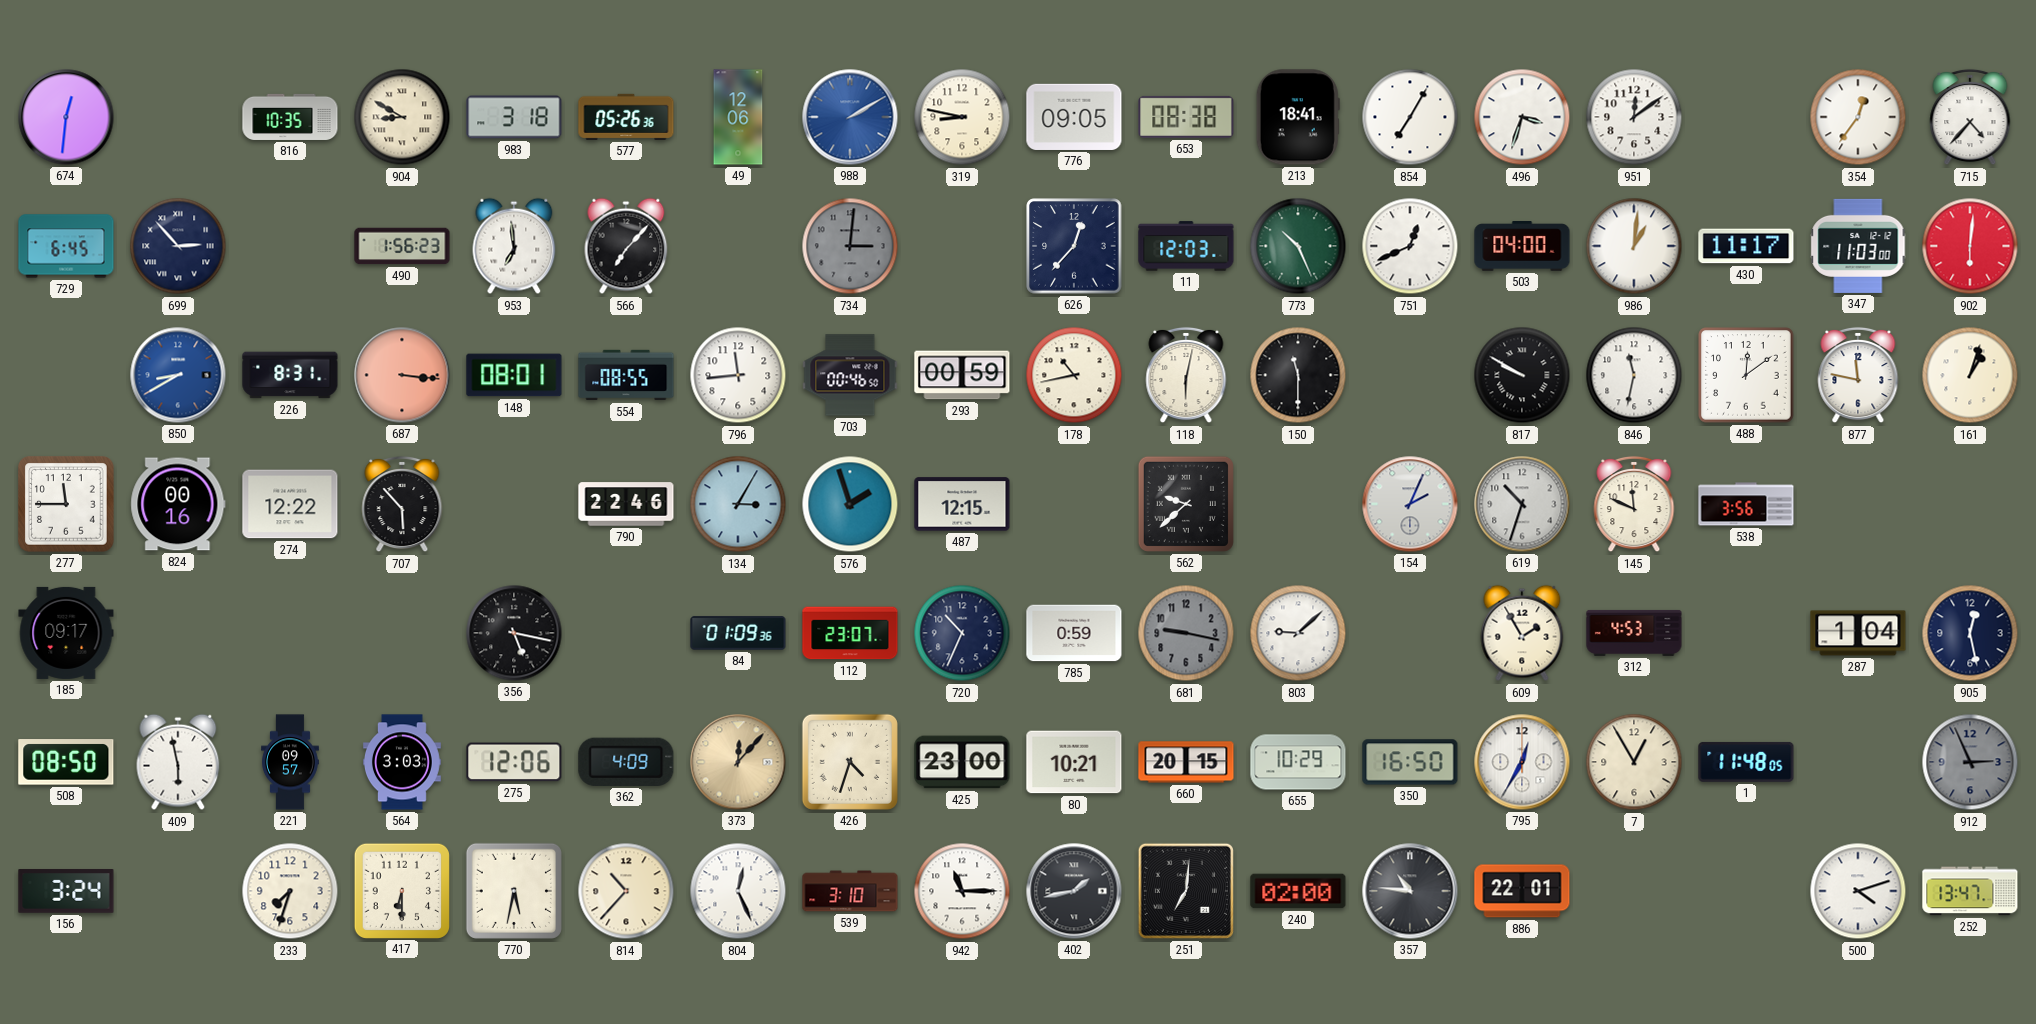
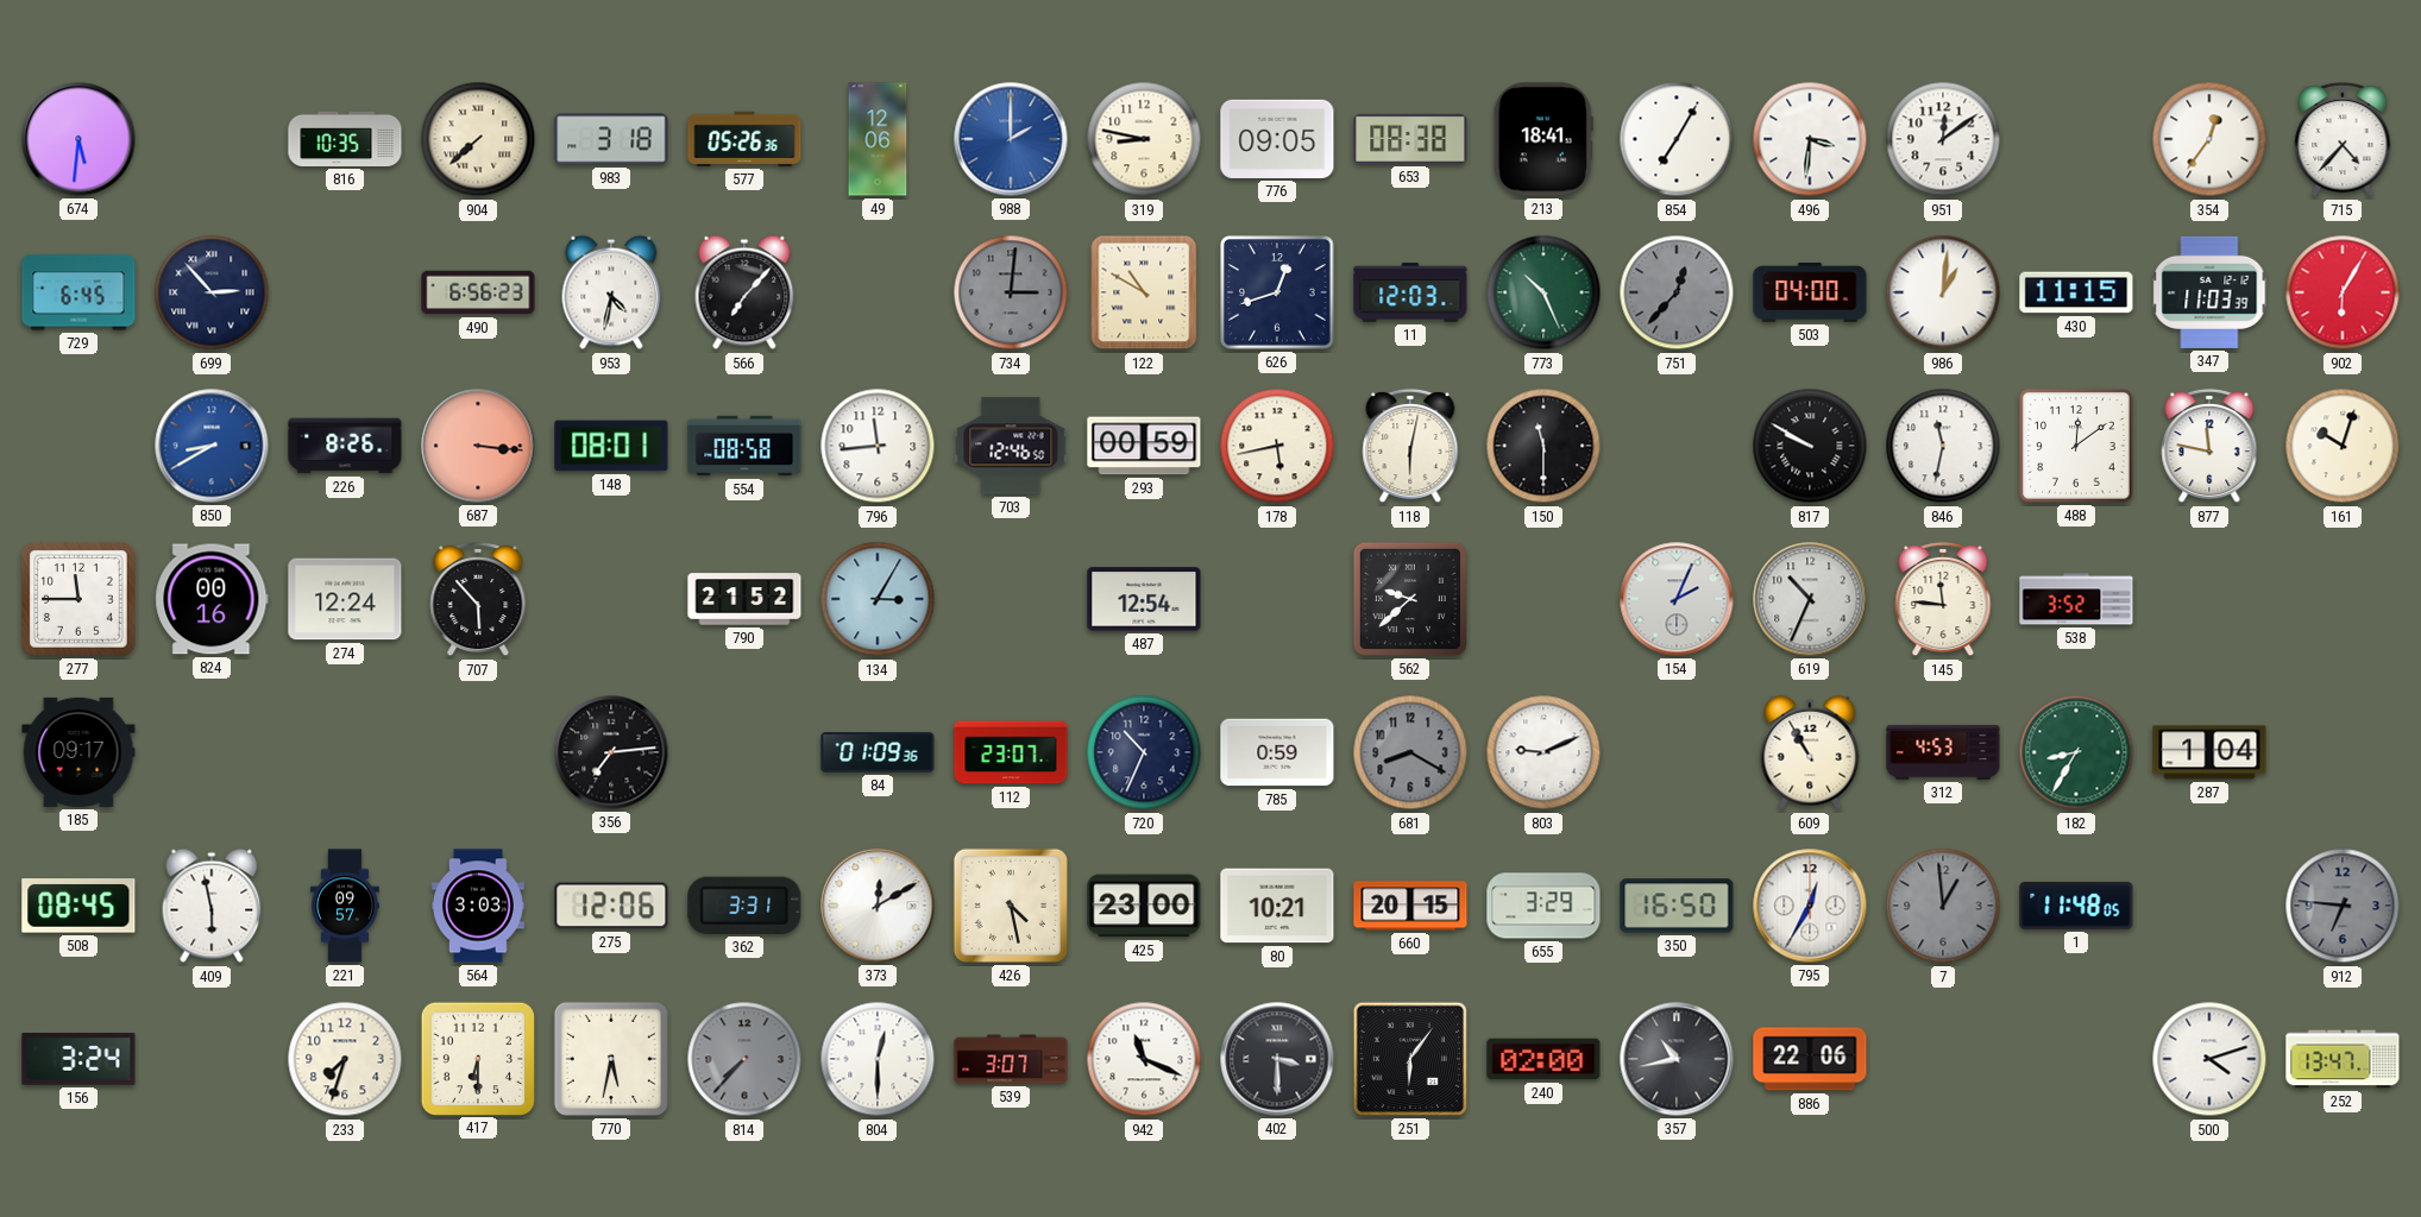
674: 12:31 -> 5:31
904: 8:50 -> 7:38
988: 2:10 -> 2:00
496: 3:33 -> 3:31
490: 1:56 -> 6:56
953: 6:59 -> 4:32
122: none -> 10:50
626: 12:37 -> 12:42
751: 12:41 -> 12:37
751 dial: white -> grey
430: 11:17 -> 11:15
347: 11:03:00 -> 11:03:39
902: 6:01 -> 6:05
226: 8:31 -> 8:26
554: 08:55 -> 08:58
703: 00:46 -> 12:46
178: 10:43 -> 5:43
161: 1:03 -> 10:03
274: 12:22 -> 12:24
790: 22:46 -> 21:52
576: 1:57 -> none
487: 12:15 -> 12:54
619: 10:33 -> 10:34
145: 11:49 -> 11:46
538: 3:56 -> 3:52
356: 5:17 -> 7:14
681: 9:17 -> 8:20
803: 9:08 -> 9:11
609: 1:55 -> 10:55
182: none -> 8:35
905: 12:28 -> none
508: 08:50 -> 08:45
362: 4:09 -> 3:31
373: 12:07 -> 12:10
373 dial: champagne -> white
426: 4:33 -> 4:28
655: 10:29 -> 3:29
7: 12:55 -> 12:59
7 dial: cream -> grey
912: 2:56 -> 6:46
814: 10:37 -> 7:37
814 dial: cream -> grey
804: 12:26 -> 12:30
539: 3:10 -> 3:07
942: 11:15 -> 11:19
402: 1:43 -> 3:30
251: 7:01 -> 6:06
357: 10:46 -> 10:43
886: 22:01 -> 22:06
